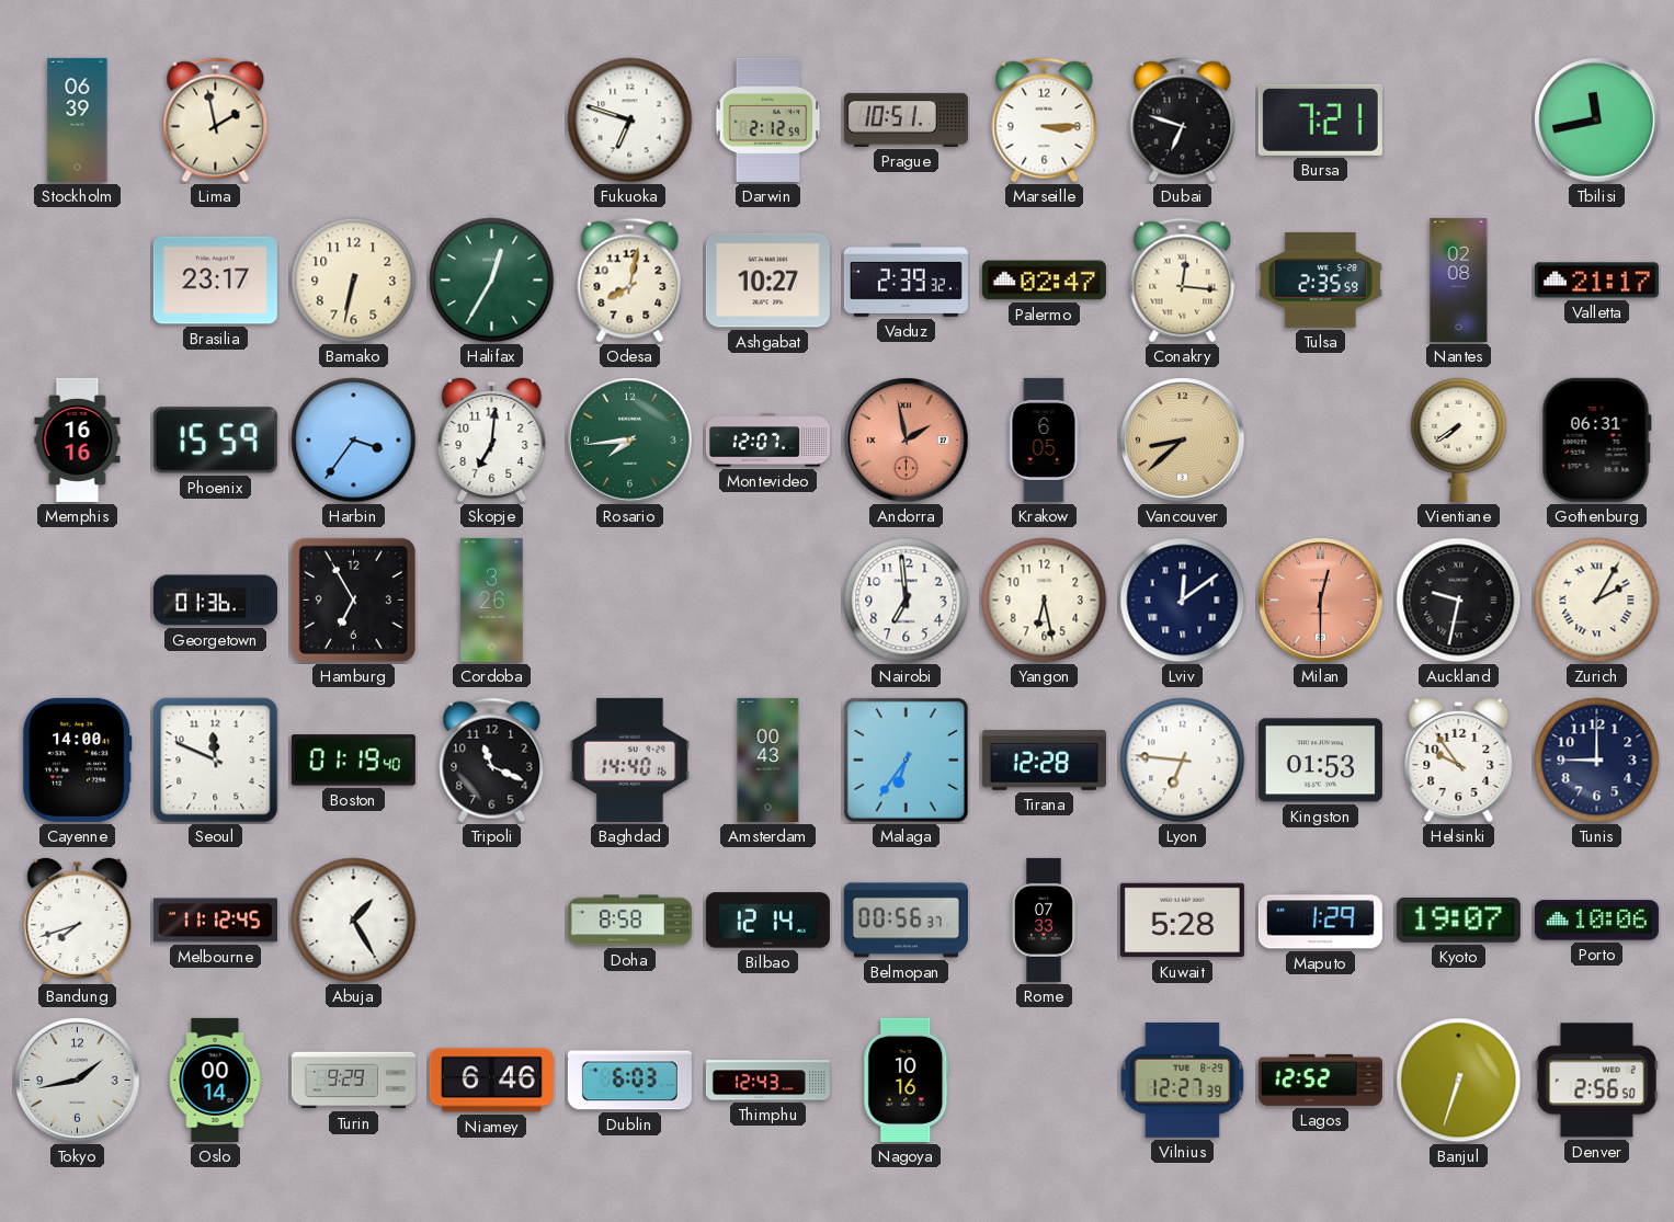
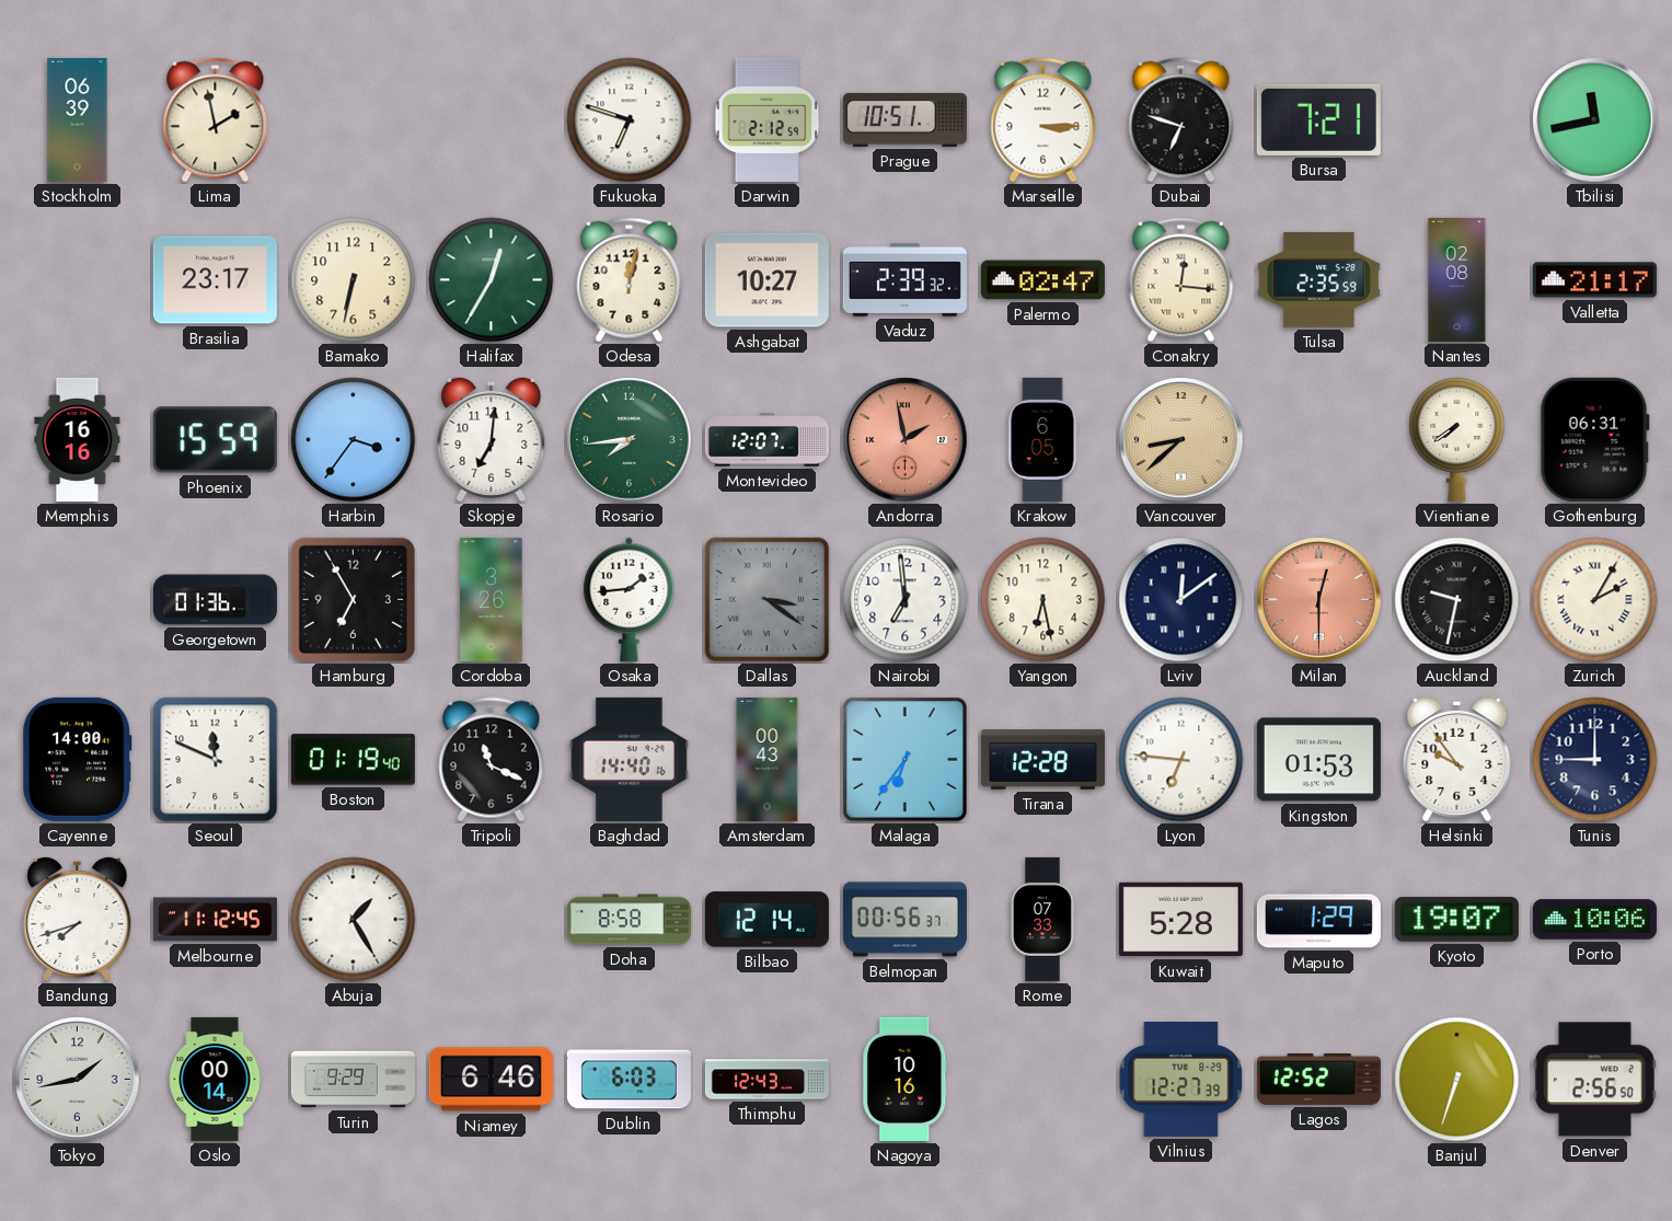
Odesa: 8:02 -> 12:02
Osaka: none -> 1:44
Dallas: none -> 3:21
